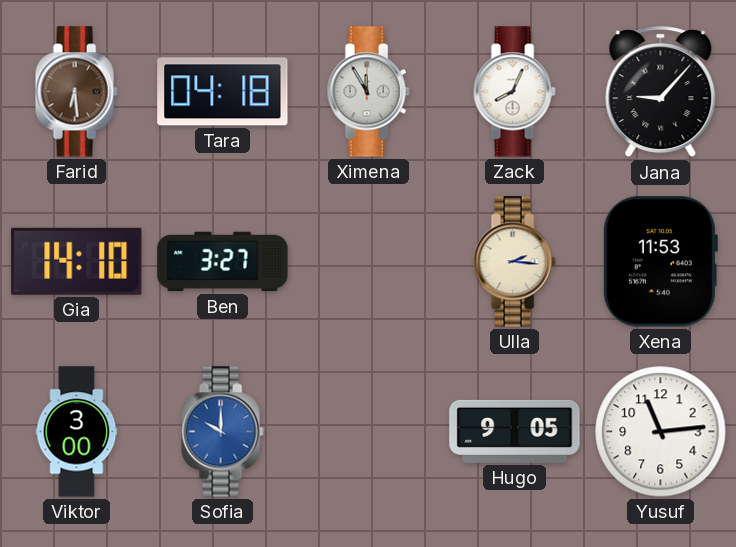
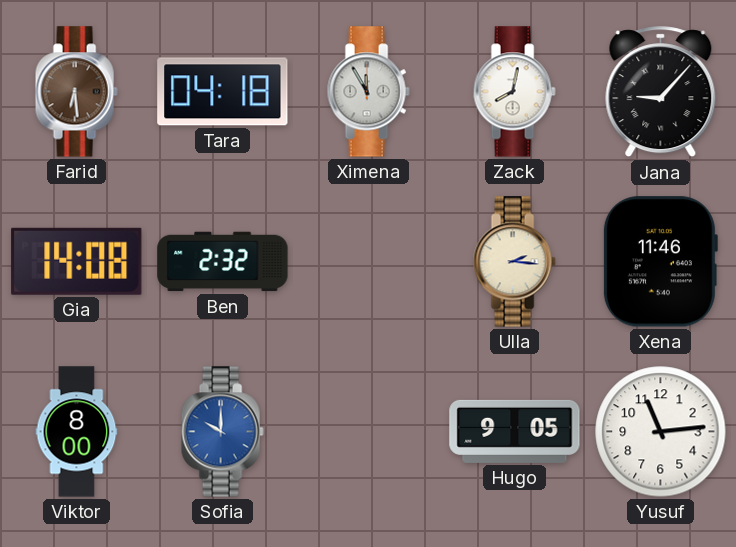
Zack: 8:04 -> 8:02
Gia: 14:10 -> 14:08
Ben: 3:27 -> 2:32
Xena: 11:53 -> 11:46
Viktor: 3:00 -> 8:00
